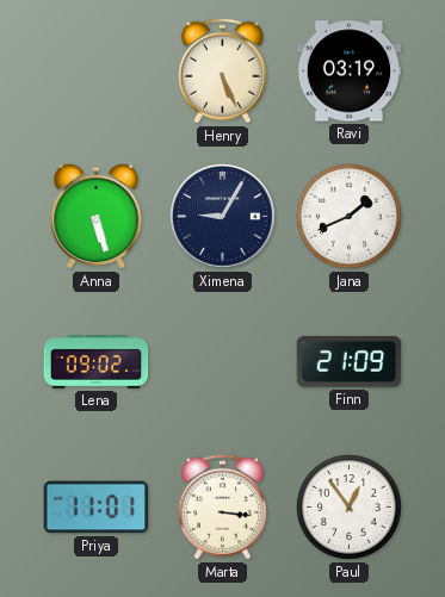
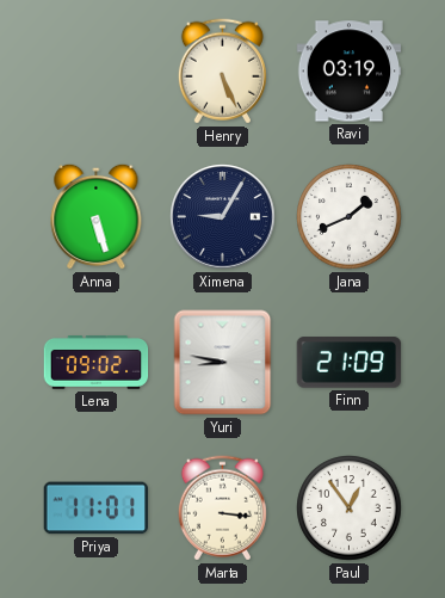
Yuri: none -> 8:47
